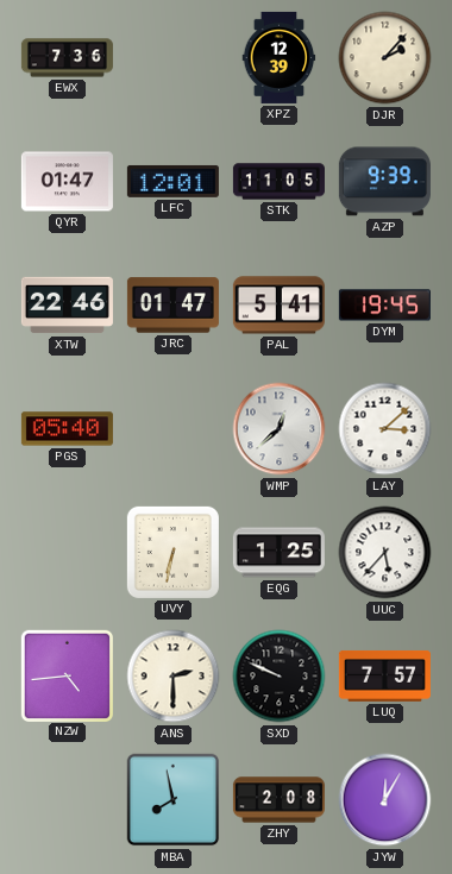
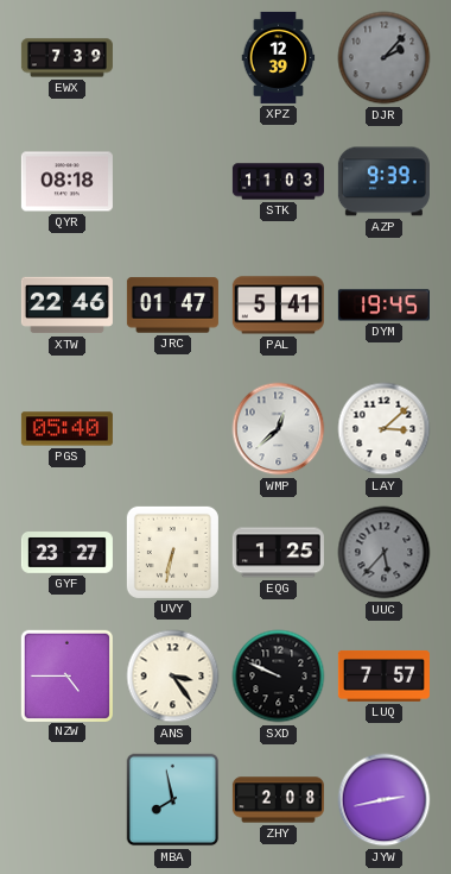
EWX: 7:36 -> 7:39
DJR dial: cream -> grey
QYR: 01:47 -> 08:18
LFC: 12:01 -> none
STK: 11:05 -> 11:03
GYF: none -> 23:27
UUC dial: white -> grey
NZW: 4:44 -> 4:45
ANS: 2:30 -> 3:24
JYW: 12:05 -> 2:43
